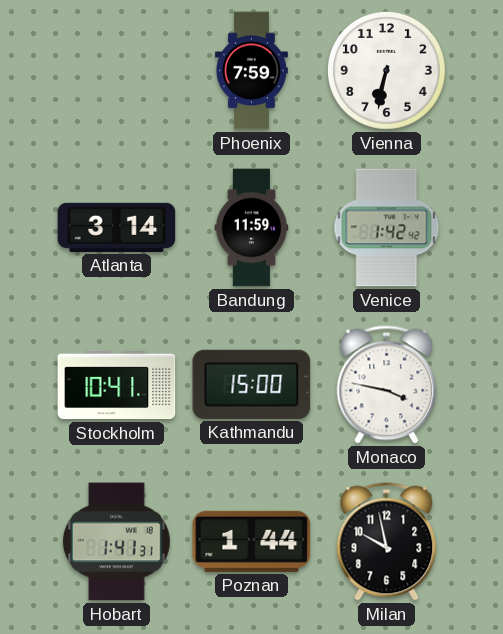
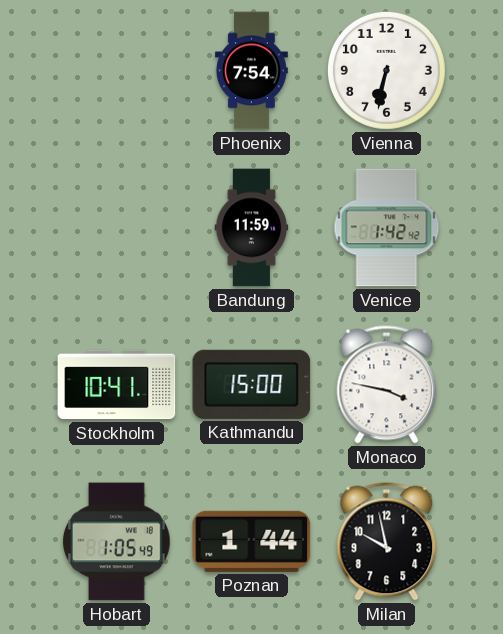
Phoenix: 7:59 -> 7:54
Atlanta: 3:14 -> none
Hobart: 1:41 -> 1:05
